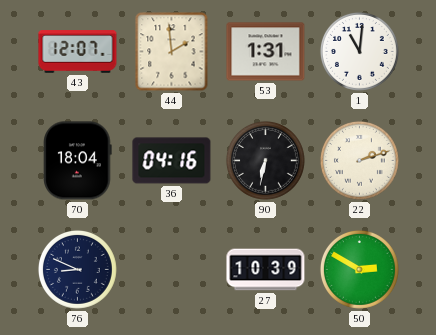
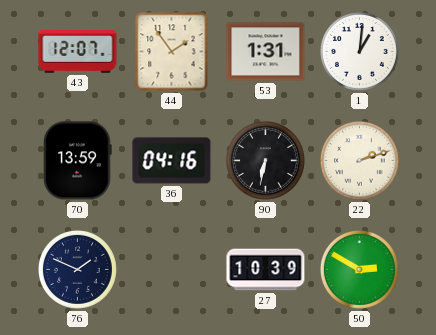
44: 1:59 -> 1:54
1: 11:01 -> 1:01
70: 18:04 -> 13:59
76: 8:49 -> 1:49
